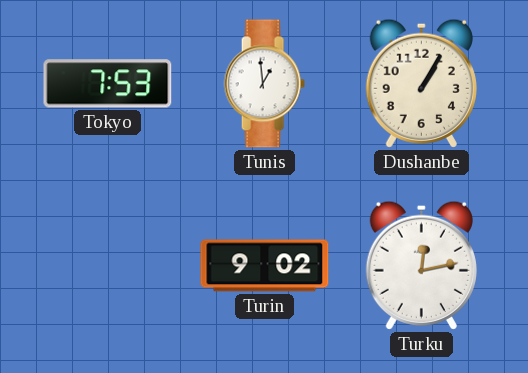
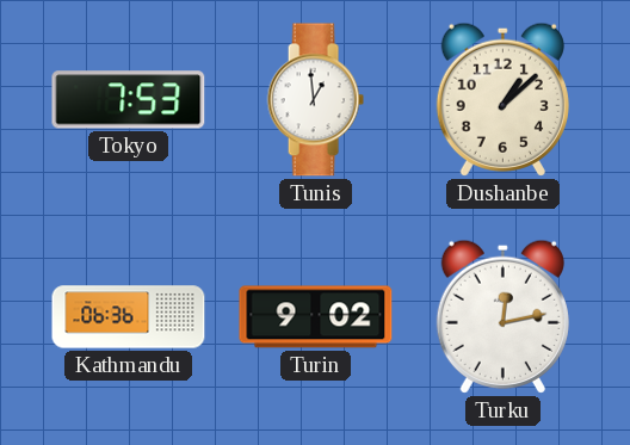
Dushanbe: 1:05 -> 1:08
Kathmandu: none -> 06:36
